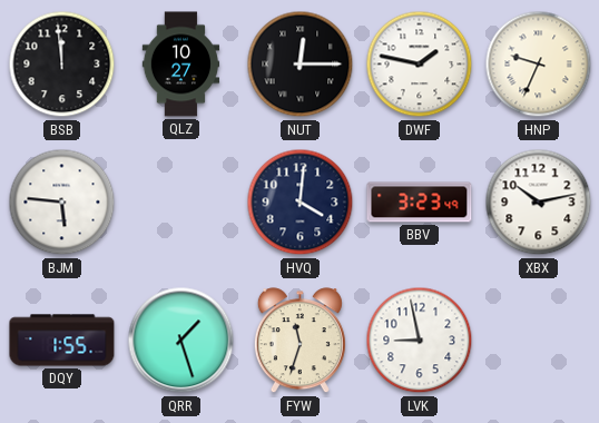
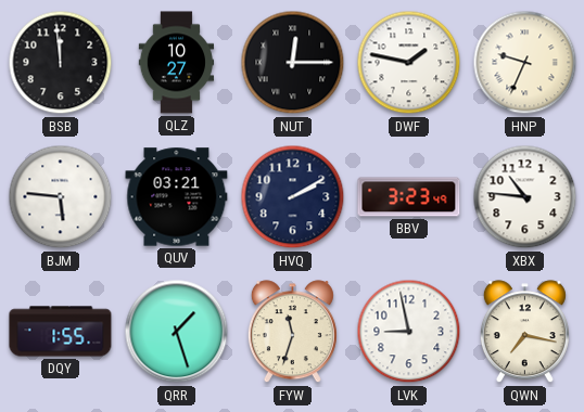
QUV: none -> 03:21
HVQ: 4:01 -> 2:10
XBX: 10:13 -> 10:46
QWN: none -> 7:17
